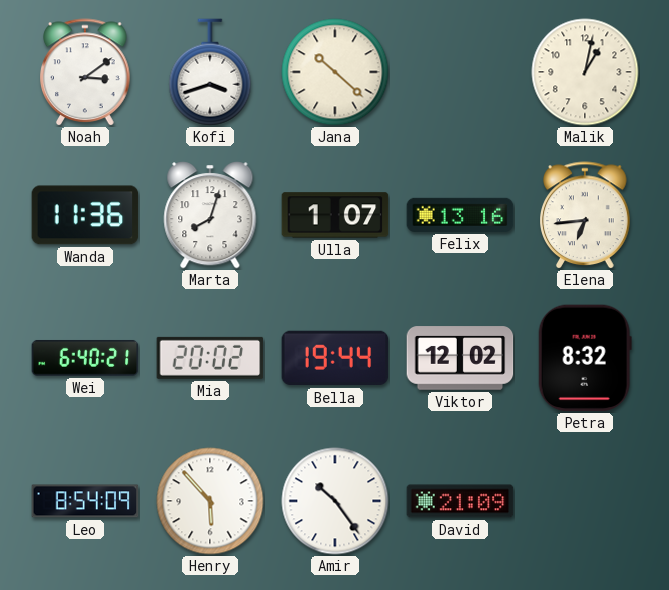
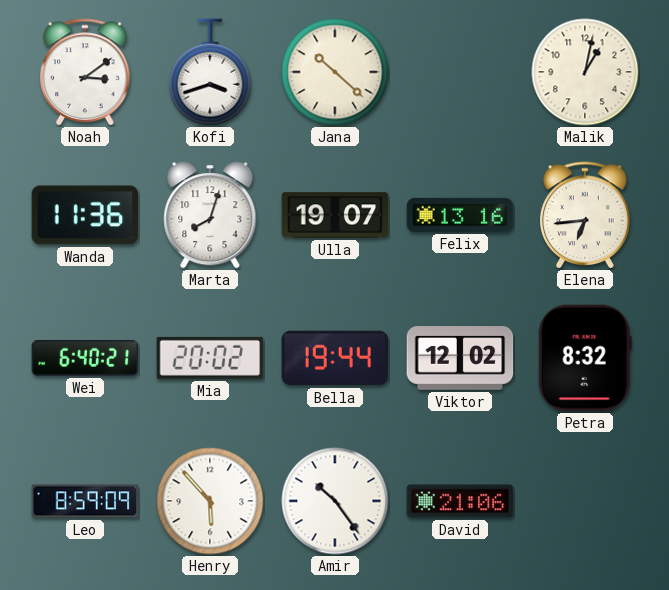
Ulla: 1:07 -> 19:07
Leo: 8:54 -> 8:59
David: 21:09 -> 21:06
